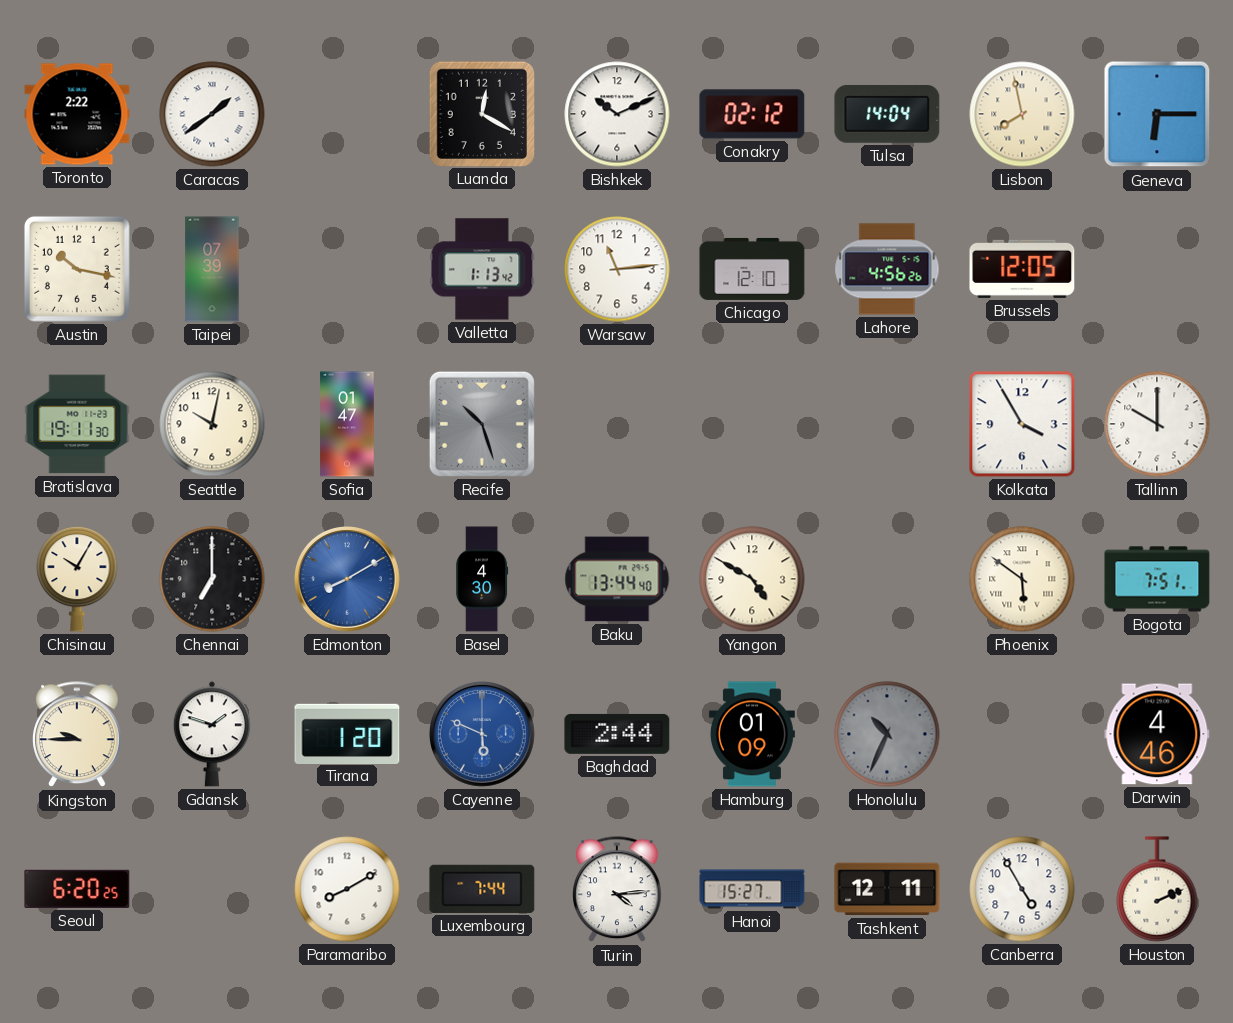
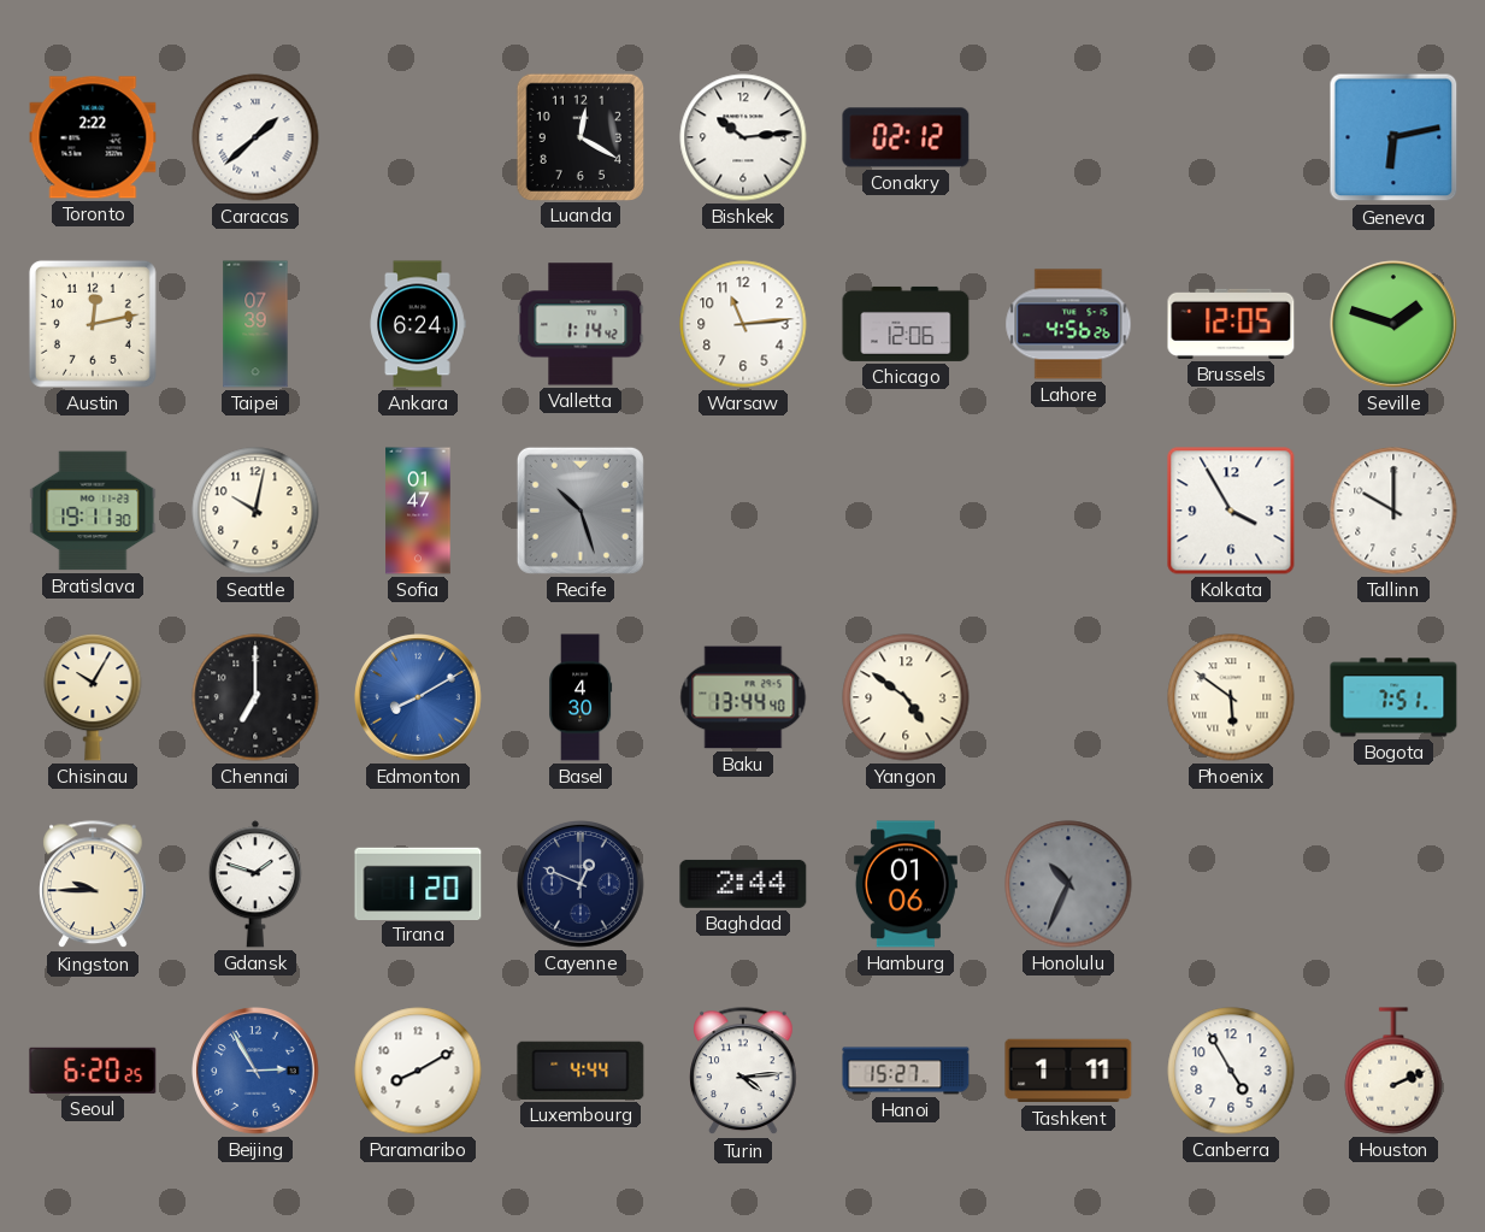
Caracas: 1:39 -> 1:38
Bishkek: 10:11 -> 10:14
Tulsa: 14:04 -> none
Lisbon: 7:58 -> none
Geneva: 6:15 -> 6:13
Austin: 10:17 -> 12:13
Ankara: none -> 6:24
Valletta: 1:13 -> 1:14
Chicago: 12:10 -> 12:06
Seville: none -> 1:48
Yangon: 4:50 -> 4:51
Cayenne: 5:49 -> 12:49
Cayenne dial: blue -> navy
Hamburg: 01:09 -> 01:06
Darwin: 4:46 -> none
Beijing: none -> 2:55
Luxembourg: 7:44 -> 4:44
Tashkent: 12:11 -> 1:11
